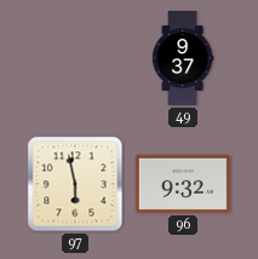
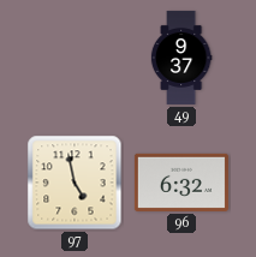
97: 5:58 -> 4:58
96: 9:32 -> 6:32
